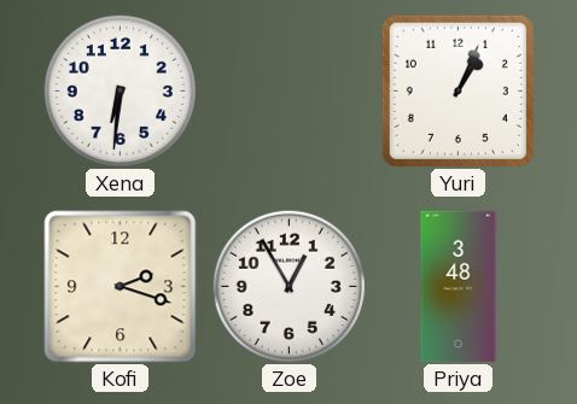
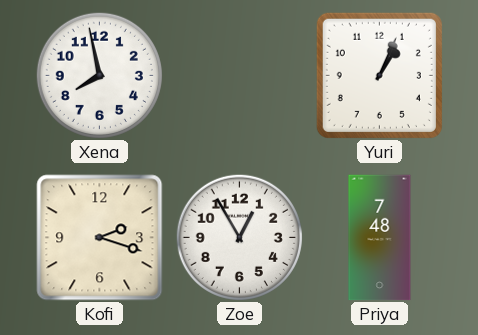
Xena: 6:31 -> 7:58
Priya: 3:48 -> 7:48
